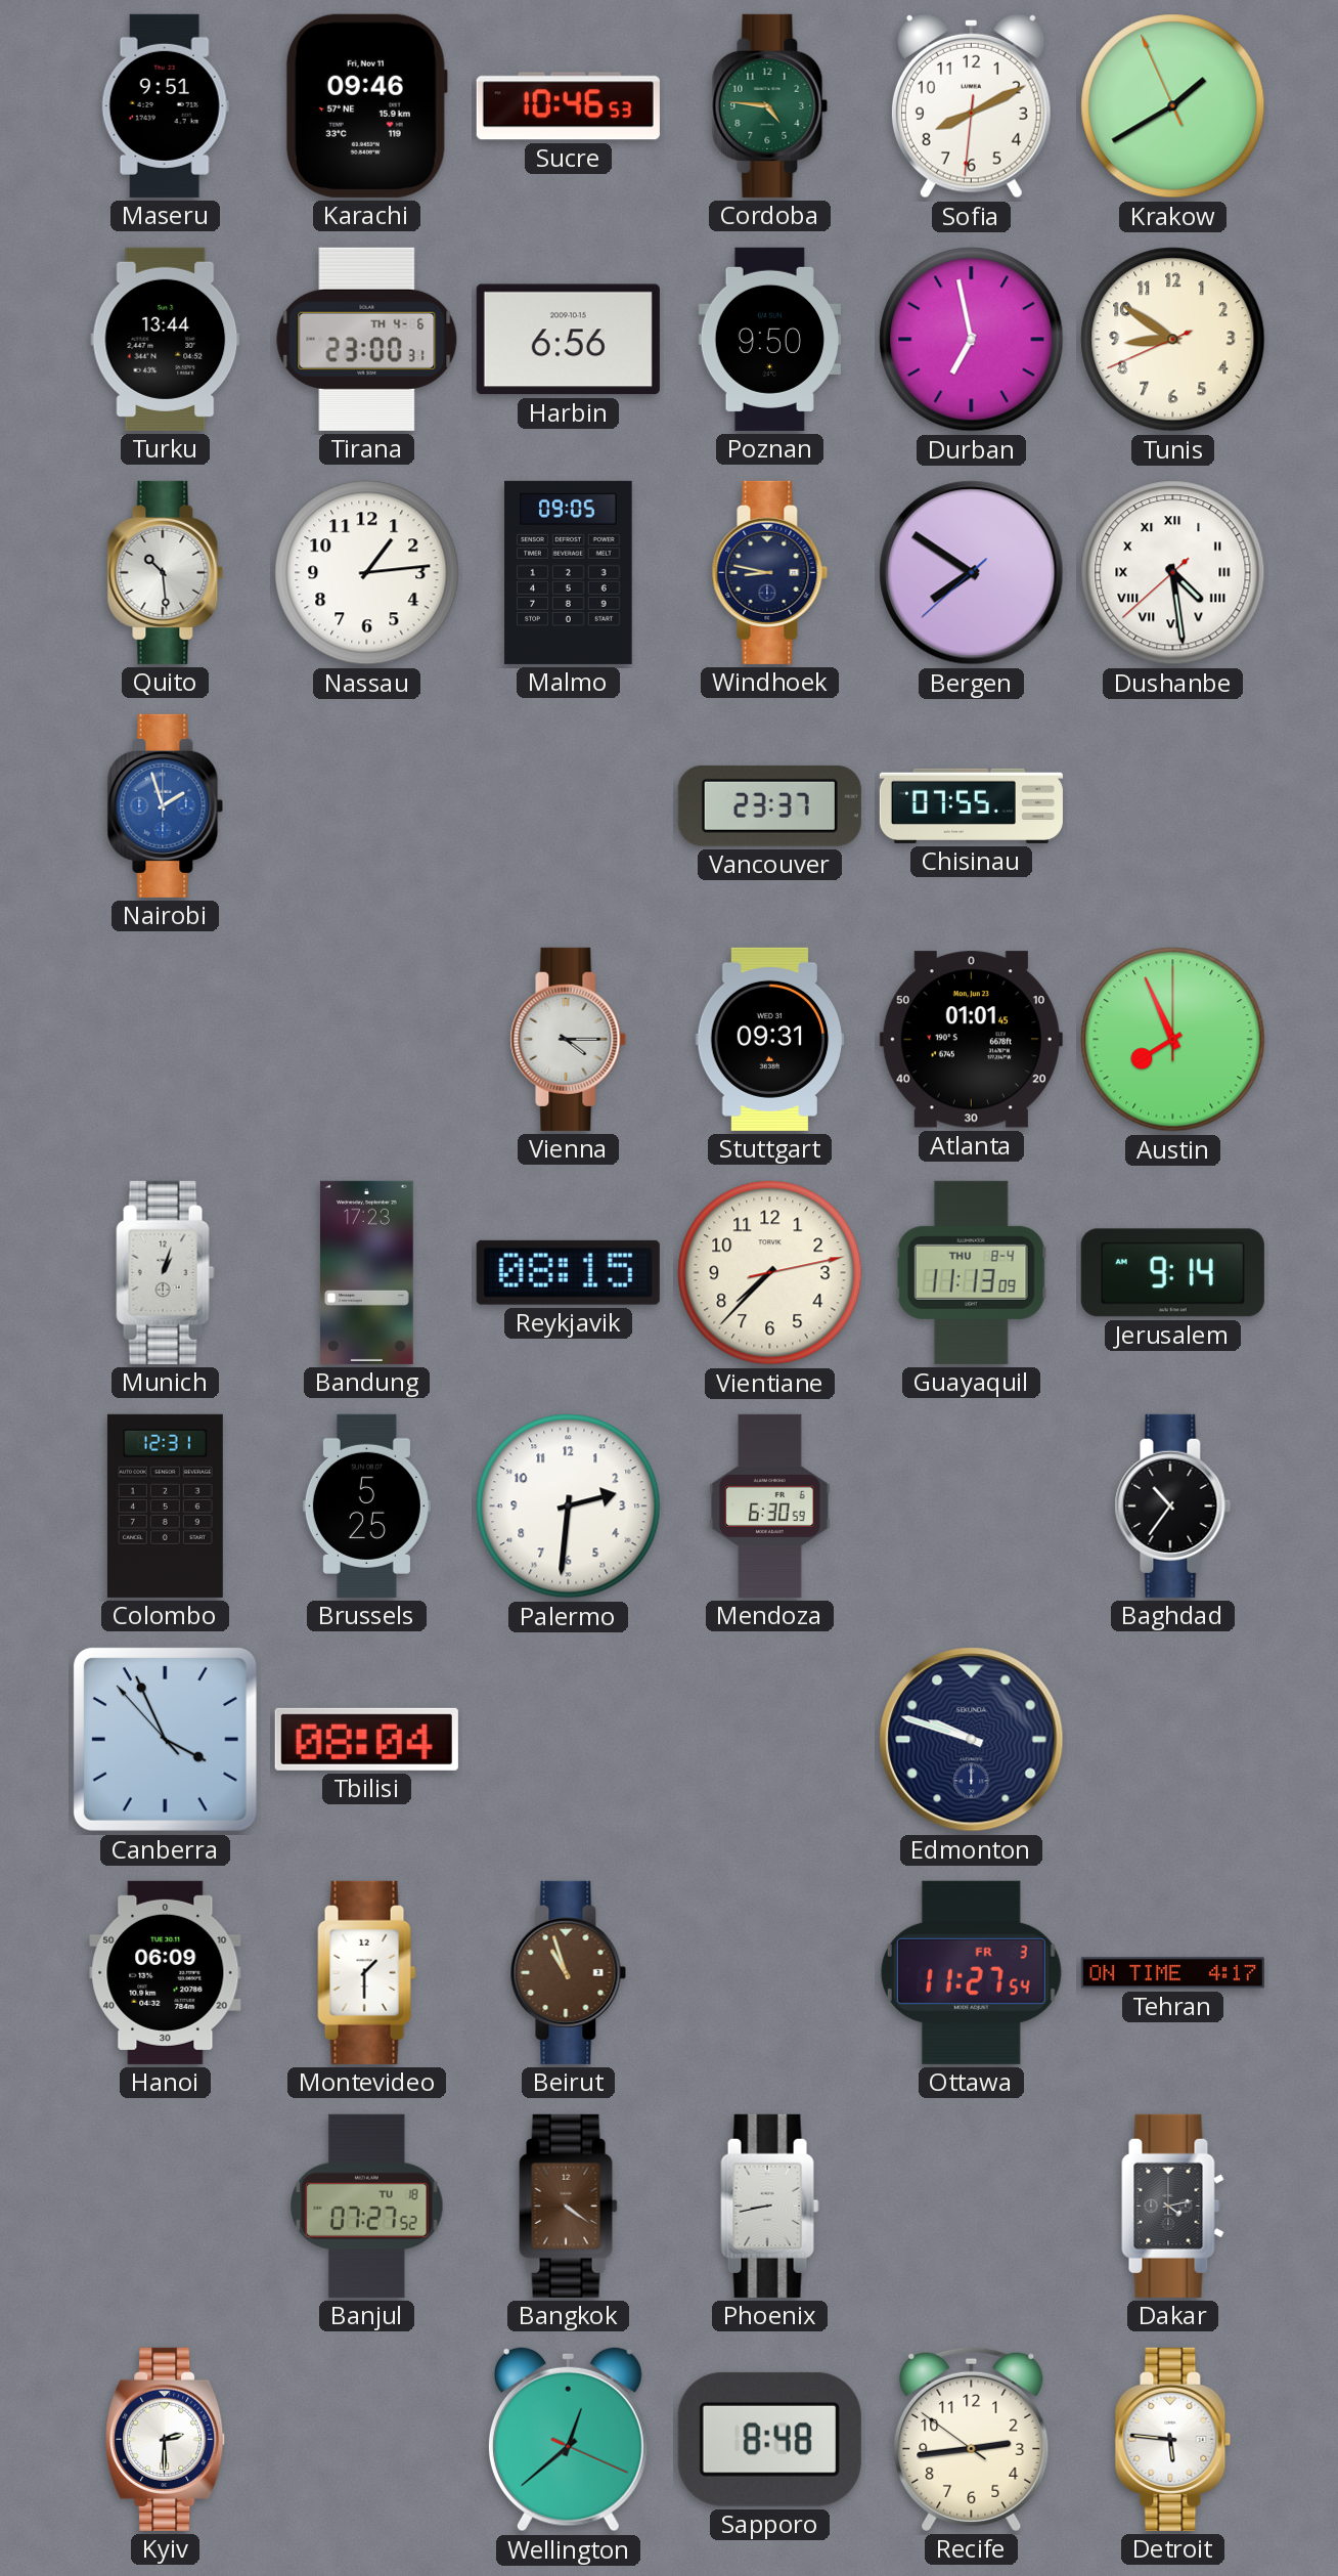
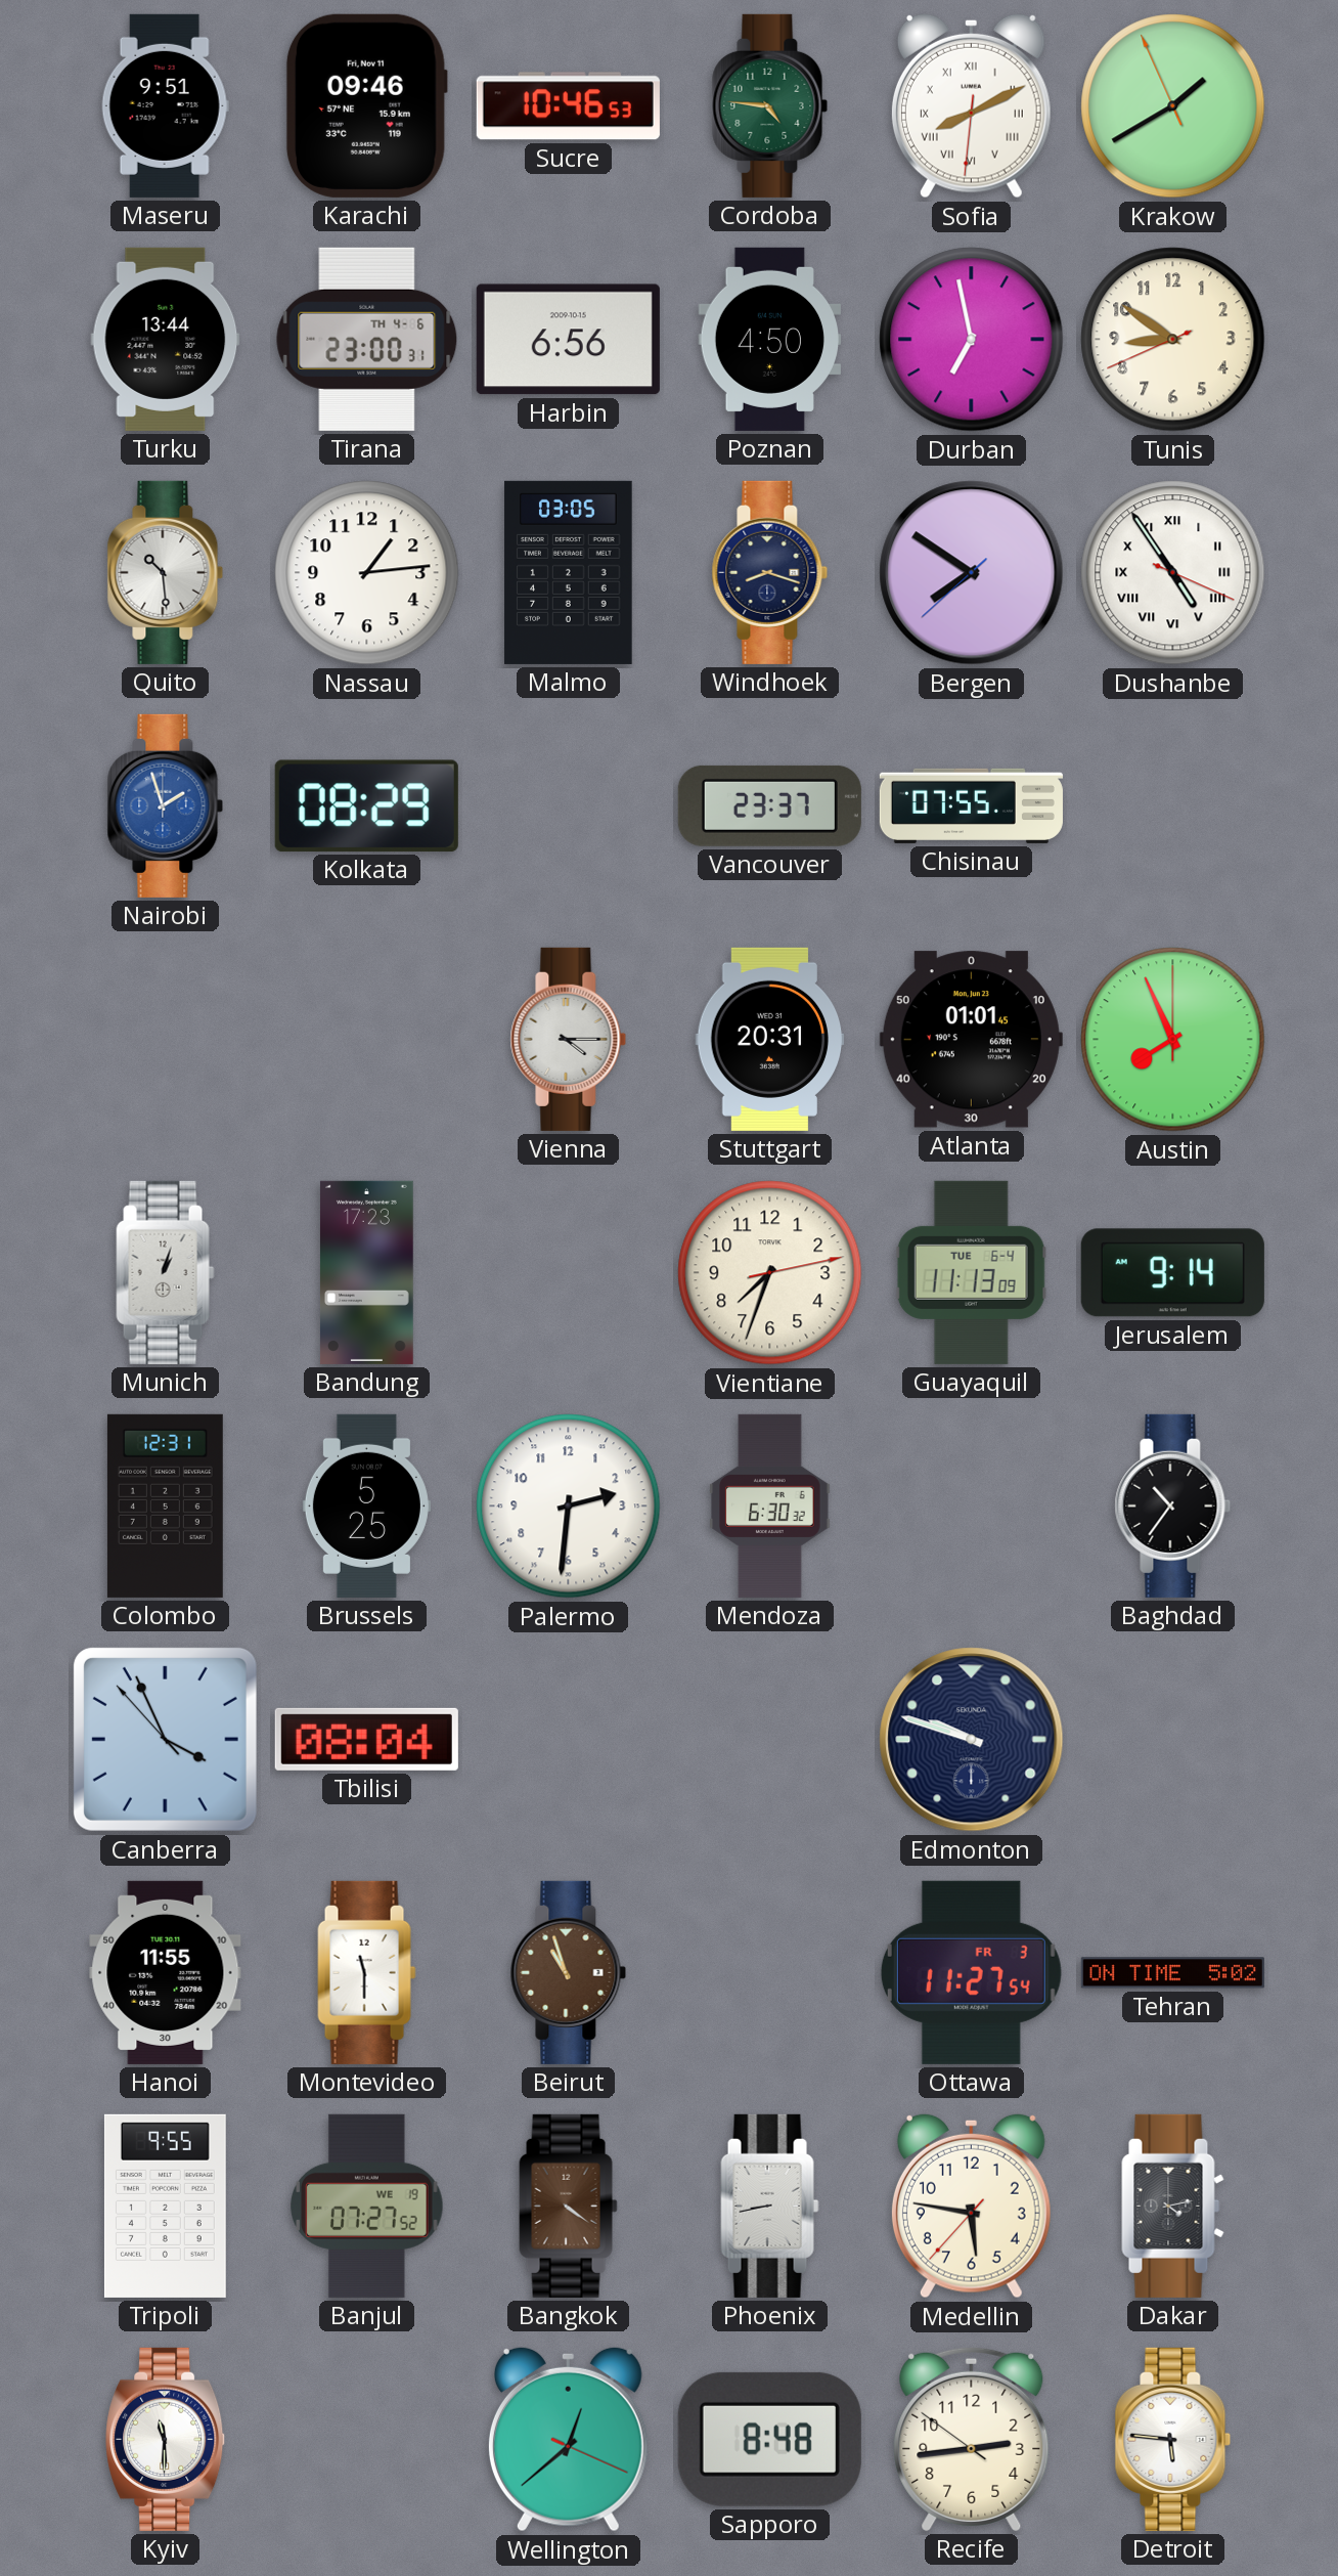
Sofia numerals: Arabic -> Roman
Poznan: 9:50 -> 4:50
Malmo: 09:05 -> 03:05
Windhoek: 8:47 -> 8:18
Dushanbe: 4:28 -> 4:54
Kolkata: none -> 08:29
Stuttgart: 09:31 -> 20:31
Reykjavik: 08:15 -> none
Vientiane: 7:37 -> 7:33
Guayaquil date: THU 8-4 -> TUE 6-4
Mendoza: 6:30:59 -> 6:30:32
Hanoi: 06:09 -> 11:55
Montevideo: 1:30 -> 11:30
Tehran: 4:17 -> 5:02
Tripoli: none -> 9:55
Banjul date: TU 18 -> WE 19
Medellin: none -> 5:46
Kyiv: 2:30 -> 11:30
